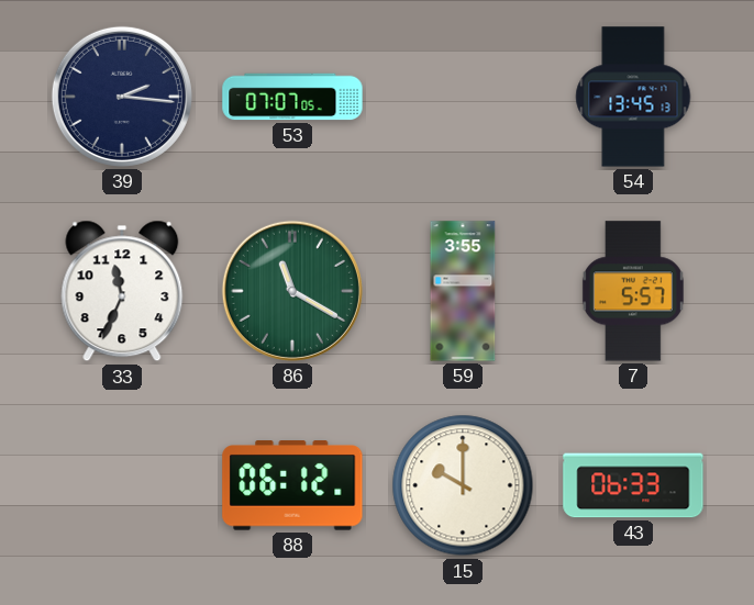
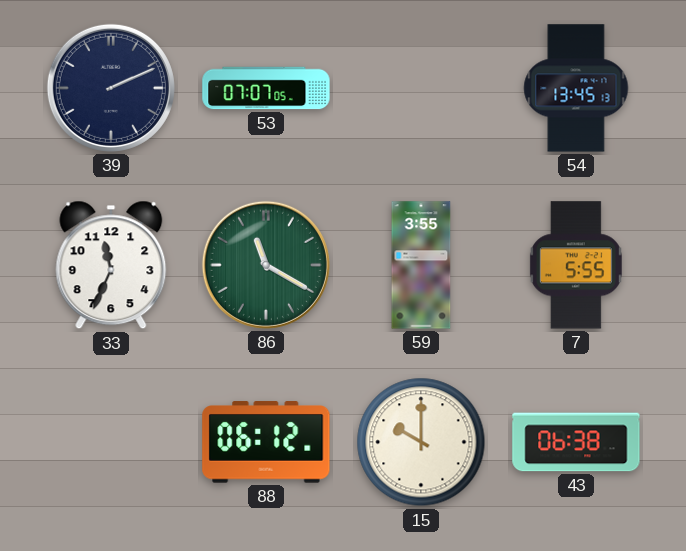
39: 2:16 -> 2:11
7: 5:57 -> 5:55
43: 06:33 -> 06:38
